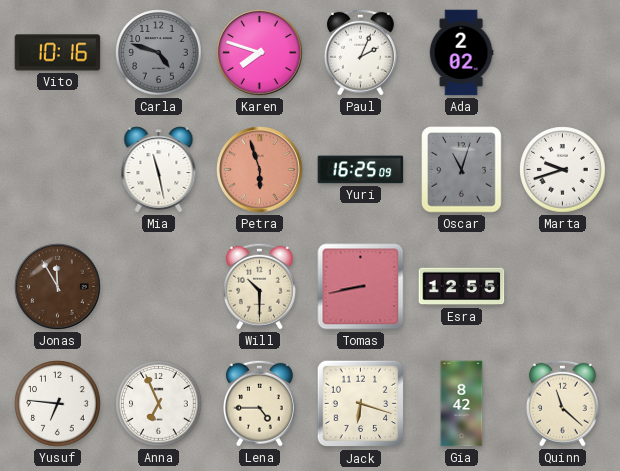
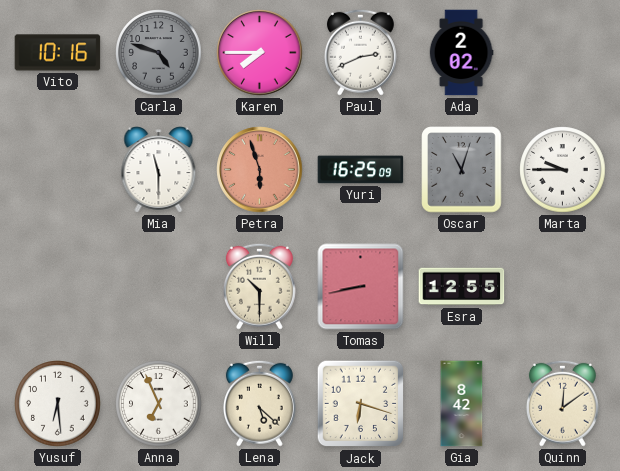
Karen: 7:48 -> 7:45
Paul: 2:04 -> 2:41
Mia: 11:28 -> 11:30
Marta: 9:42 -> 9:45
Jonas: 11:55 -> none
Yusuf: 6:46 -> 6:29
Lena: 4:45 -> 5:22
Quinn: 11:22 -> 12:09
